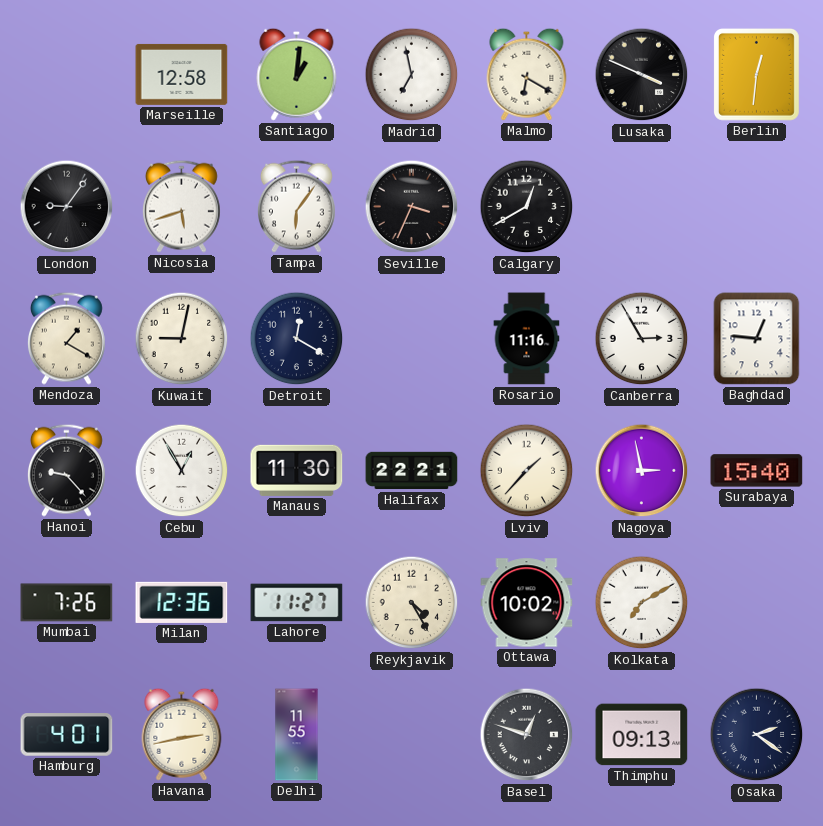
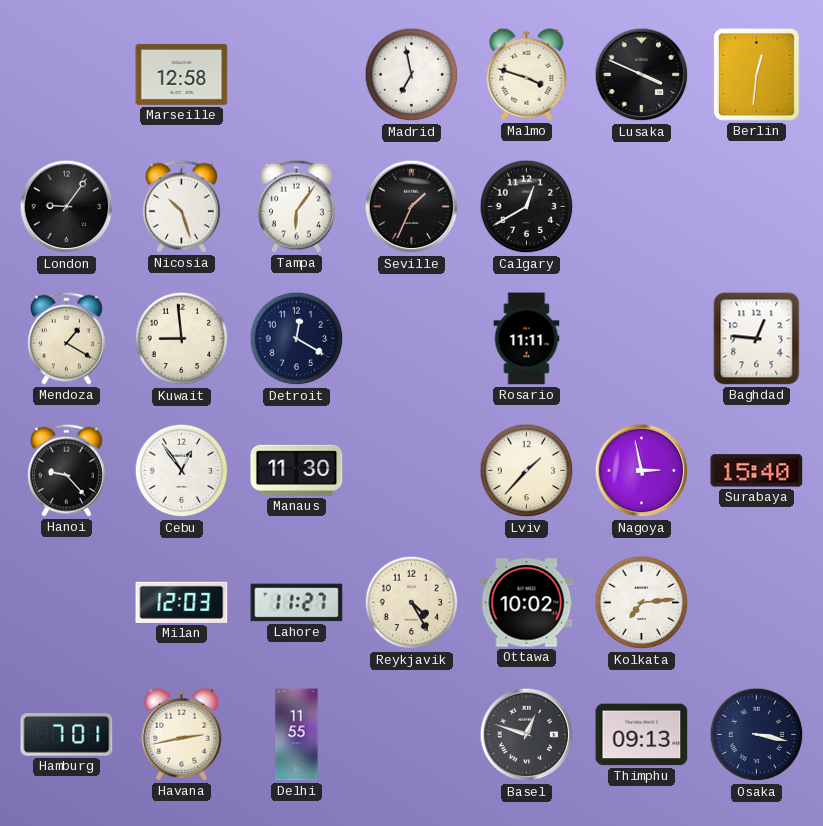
Santiago: 1:01 -> none
Malmo: 6:20 -> 3:48
Nicosia: 5:42 -> 10:27
Seville: 3:34 -> 1:34
Kuwait: 9:02 -> 8:59
Rosario: 11:16 -> 11:11
Canberra: 2:55 -> none
Cebu: 12:55 -> 12:54
Halifax: 22:21 -> none
Mumbai: 7:26 -> none
Milan: 12:36 -> 12:03
Kolkata: 7:10 -> 7:14
Hamburg: 4:01 -> 7:01
Osaka: 2:21 -> 3:17
